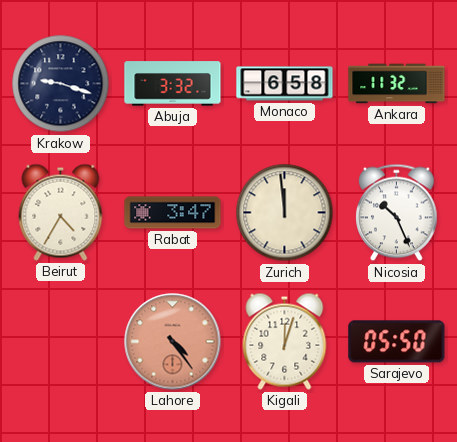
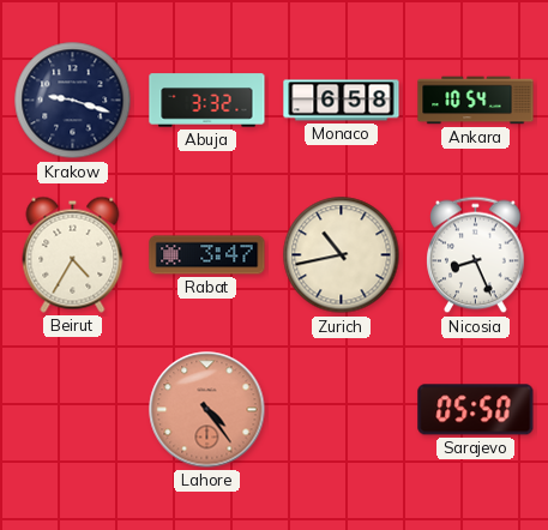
Ankara: 11:32 -> 10:54
Zurich: 11:59 -> 10:43
Nicosia: 10:26 -> 8:26
Kigali: 12:03 -> none
